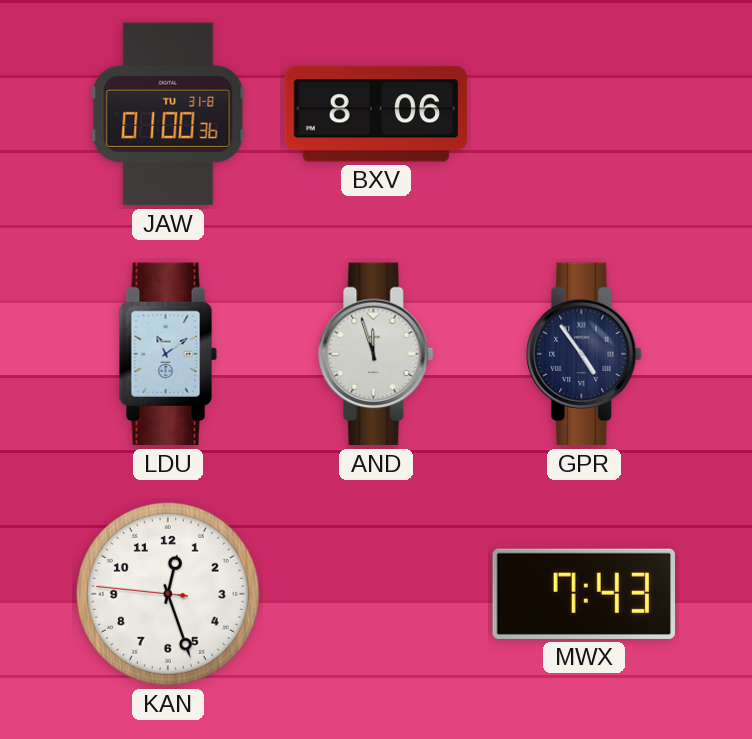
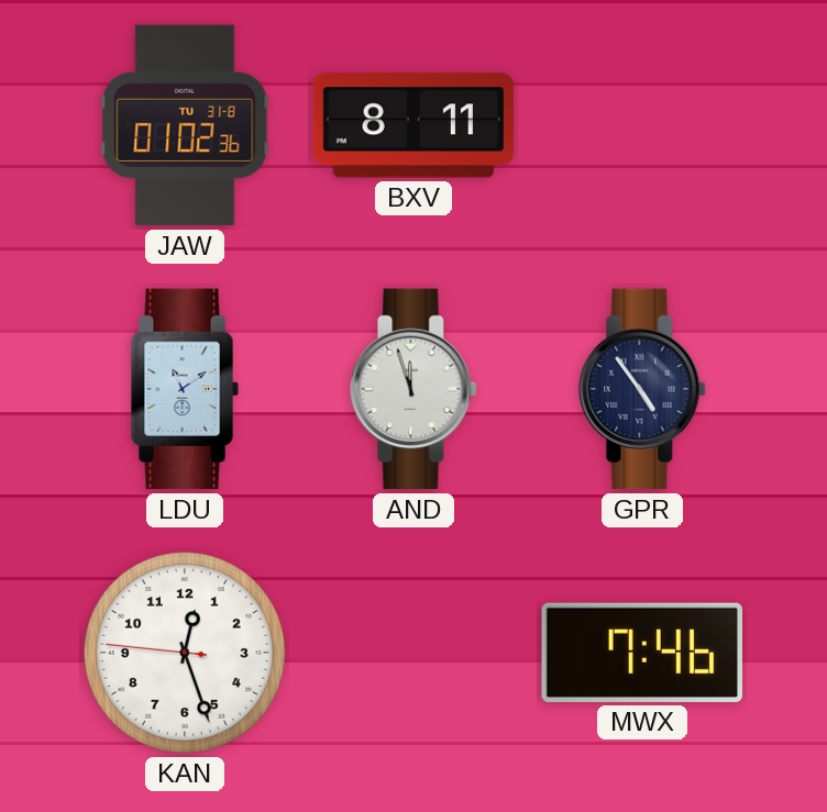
JAW: 01:00 -> 01:02
BXV: 8:06 -> 8:11
MWX: 7:43 -> 7:46
